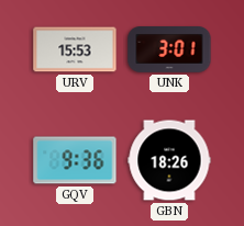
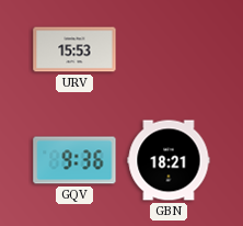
UNK: 3:01 -> none
GBN: 18:26 -> 18:21
